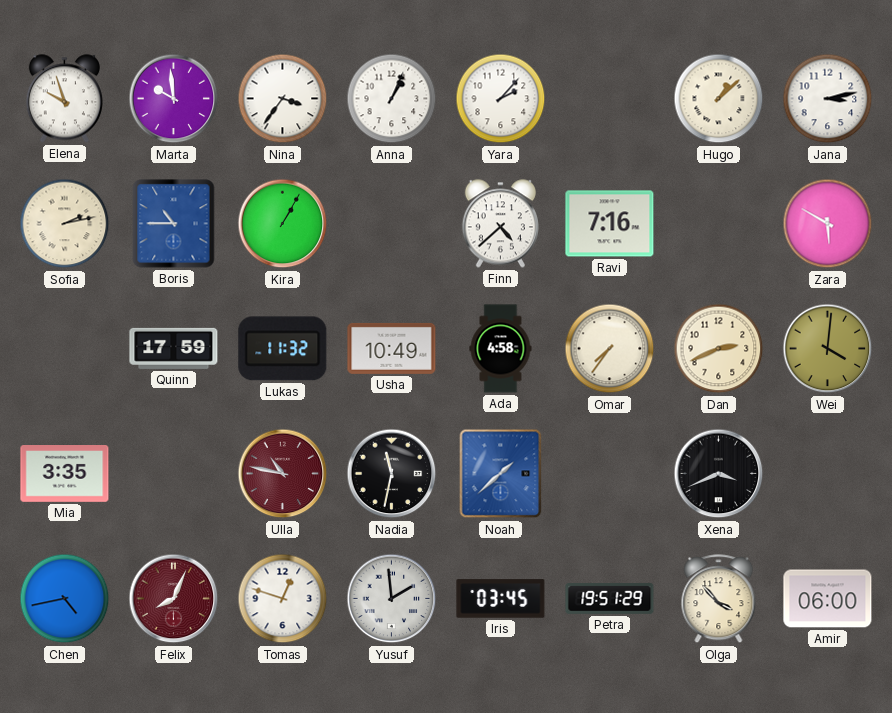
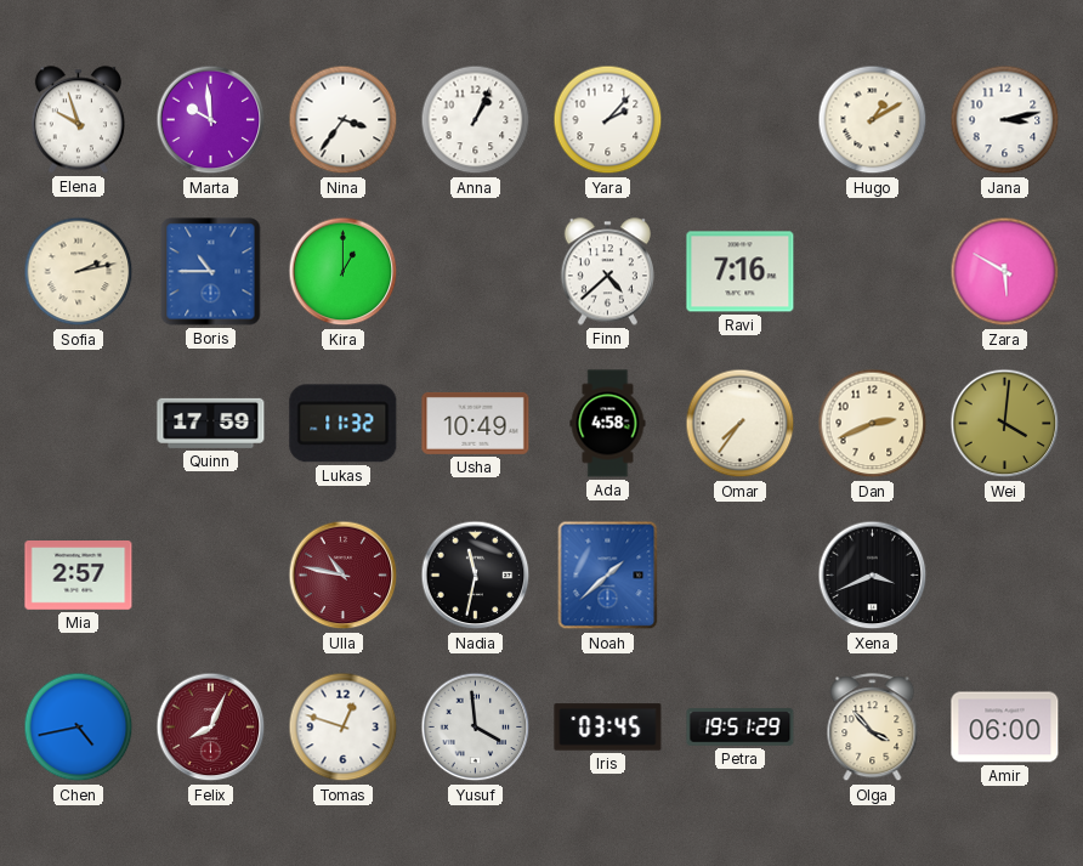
Hugo: 1:08 -> 1:10
Kira: 1:05 -> 1:00
Mia: 3:35 -> 2:57
Yusuf: 1:59 -> 3:59
